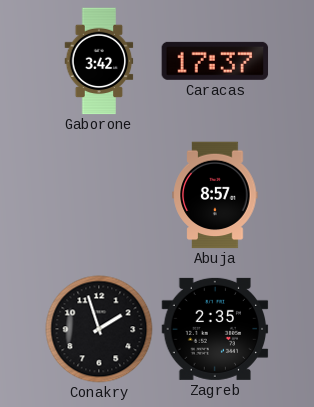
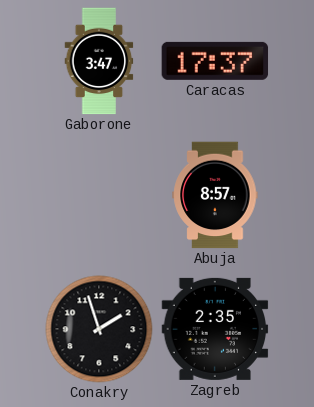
Gaborone: 3:42 -> 3:47
